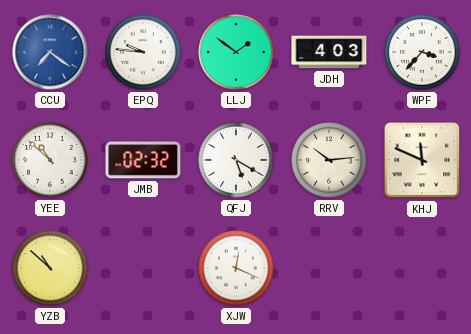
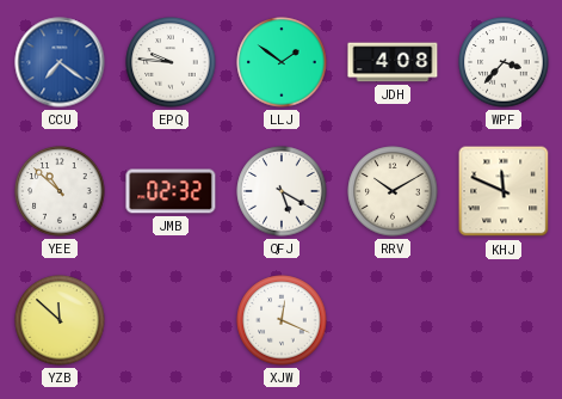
JDH: 4:03 -> 4:08
RRV: 10:14 -> 10:10
YZB: 10:52 -> 11:52
